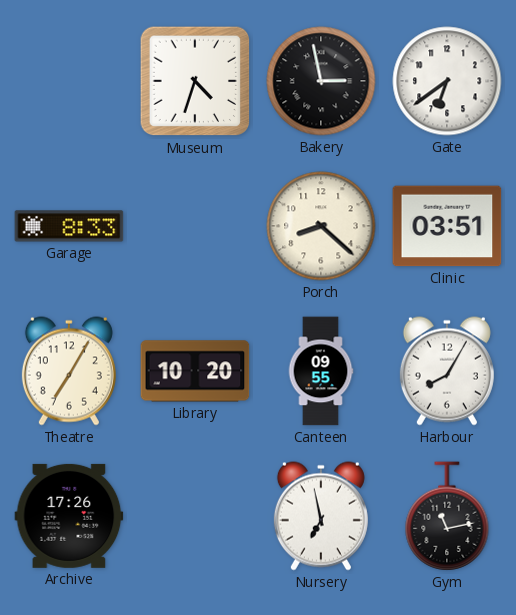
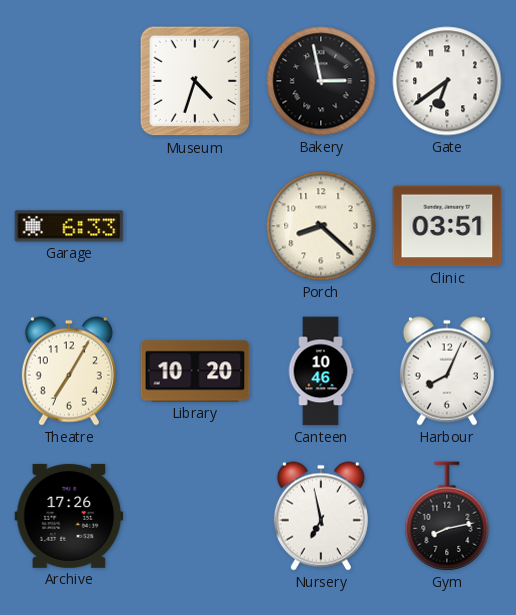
Garage: 8:33 -> 6:33
Canteen: 09:55 -> 10:46
Harbour: 8:05 -> 8:04
Gym: 11:13 -> 8:13
